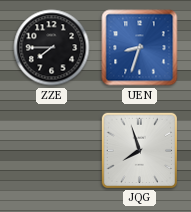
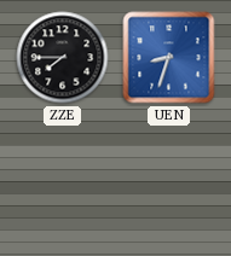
JQG: 7:57 -> none
